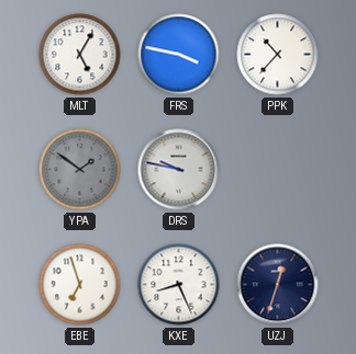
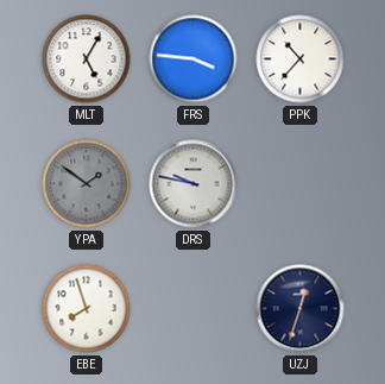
FRS: 3:47 -> 3:46
EBE: 6:57 -> 7:57
KXE: 8:26 -> none
